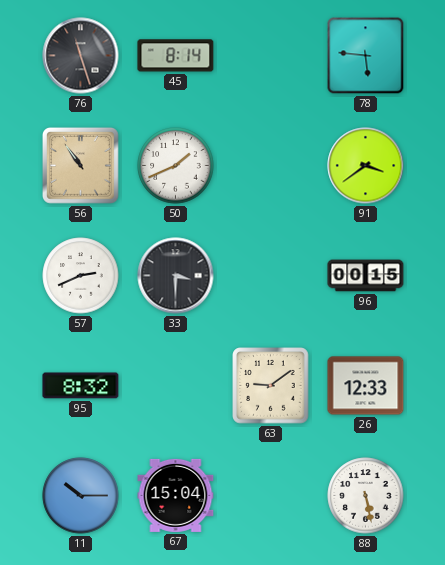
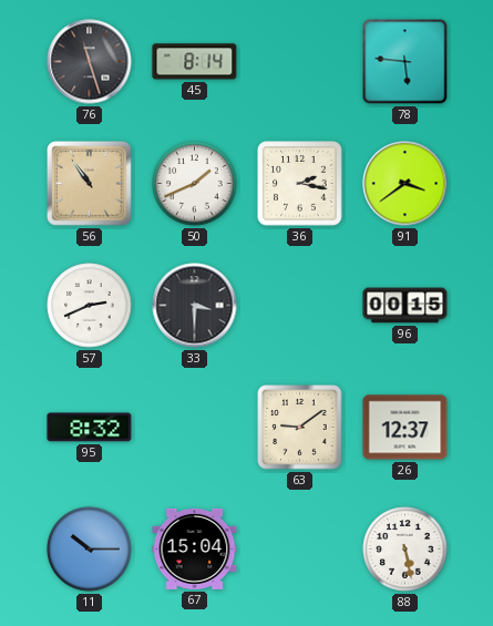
36: none -> 2:17
26: 12:33 -> 12:37
